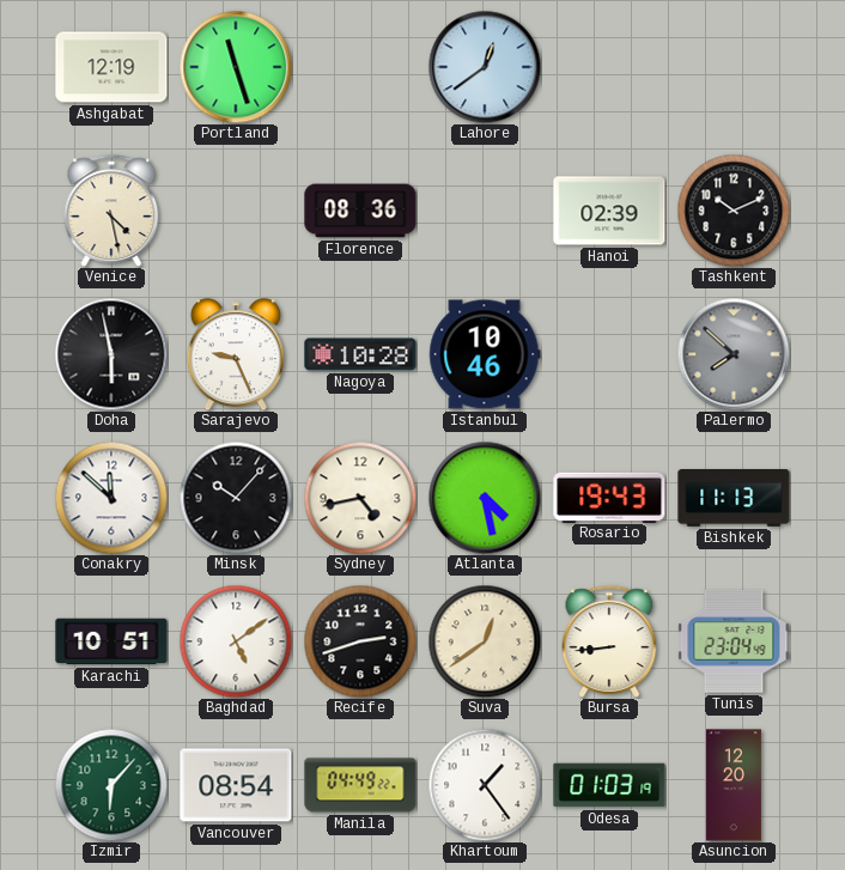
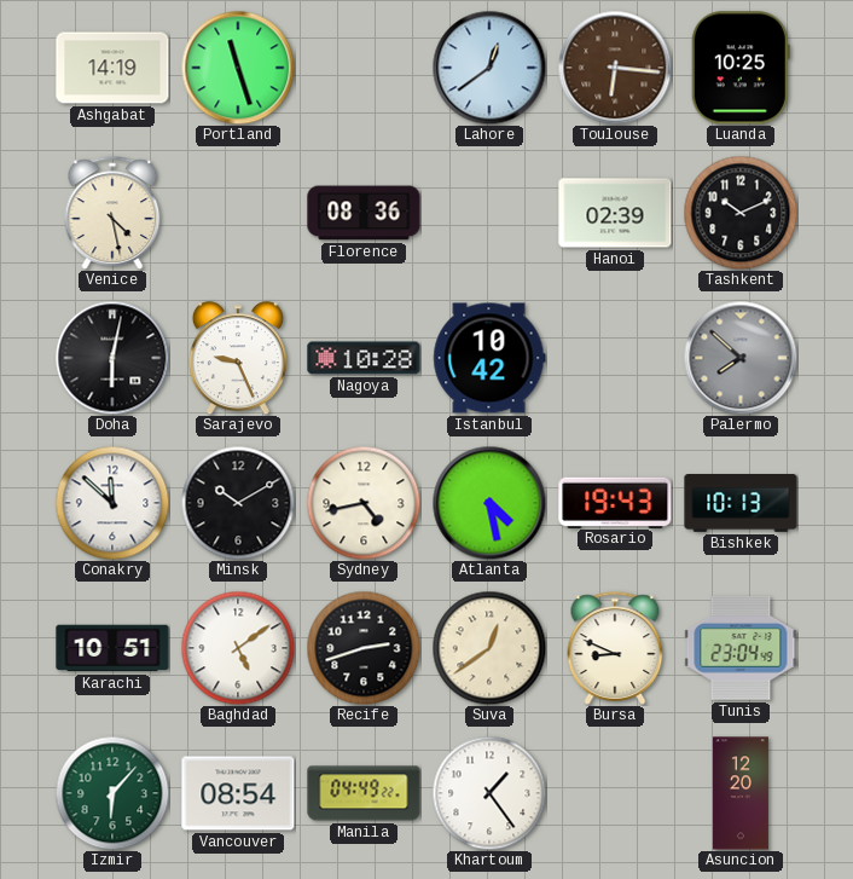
Ashgabat: 12:19 -> 14:19
Toulouse: none -> 6:16
Luanda: none -> 10:25
Doha: 5:58 -> 6:02
Istanbul: 10:46 -> 10:42
Minsk: 10:07 -> 10:10
Bishkek: 11:13 -> 10:13
Bursa: 8:44 -> 8:49
Odesa: 01:03 -> none
